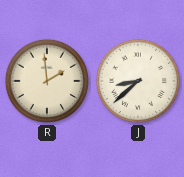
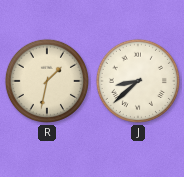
R: 1:59 -> 1:32
